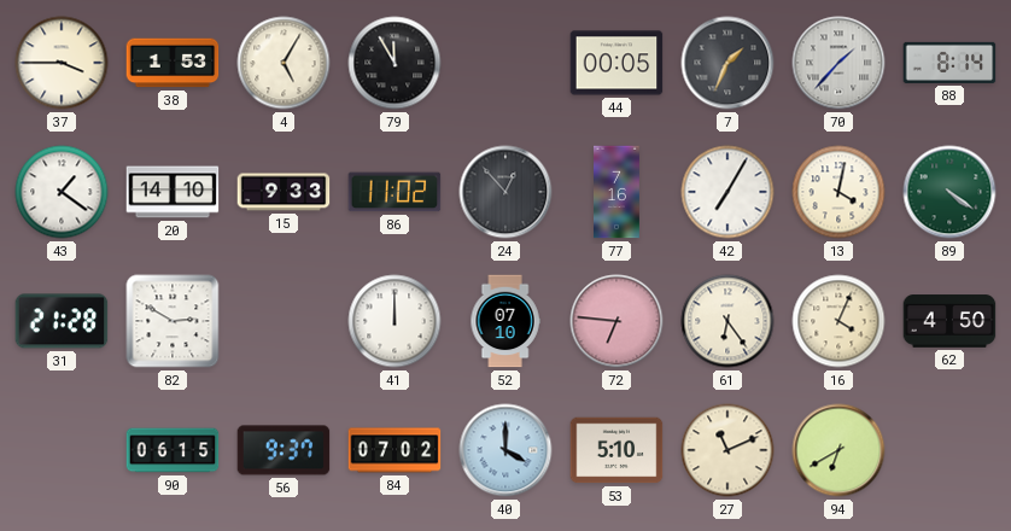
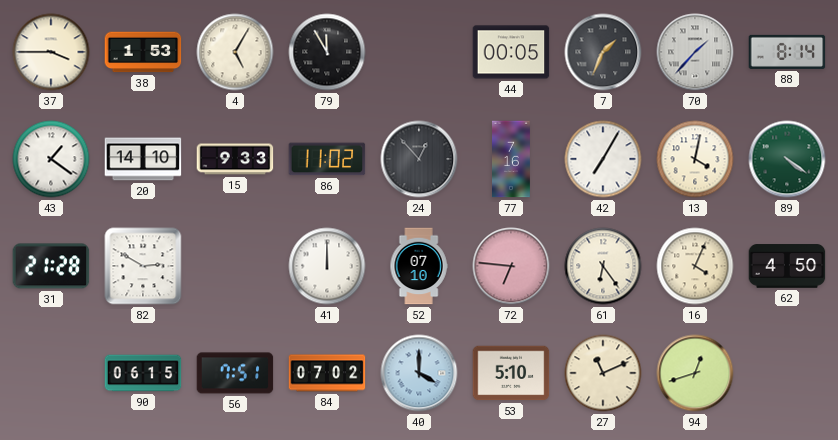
56: 9:37 -> 7:51
94: 6:40 -> 12:42
